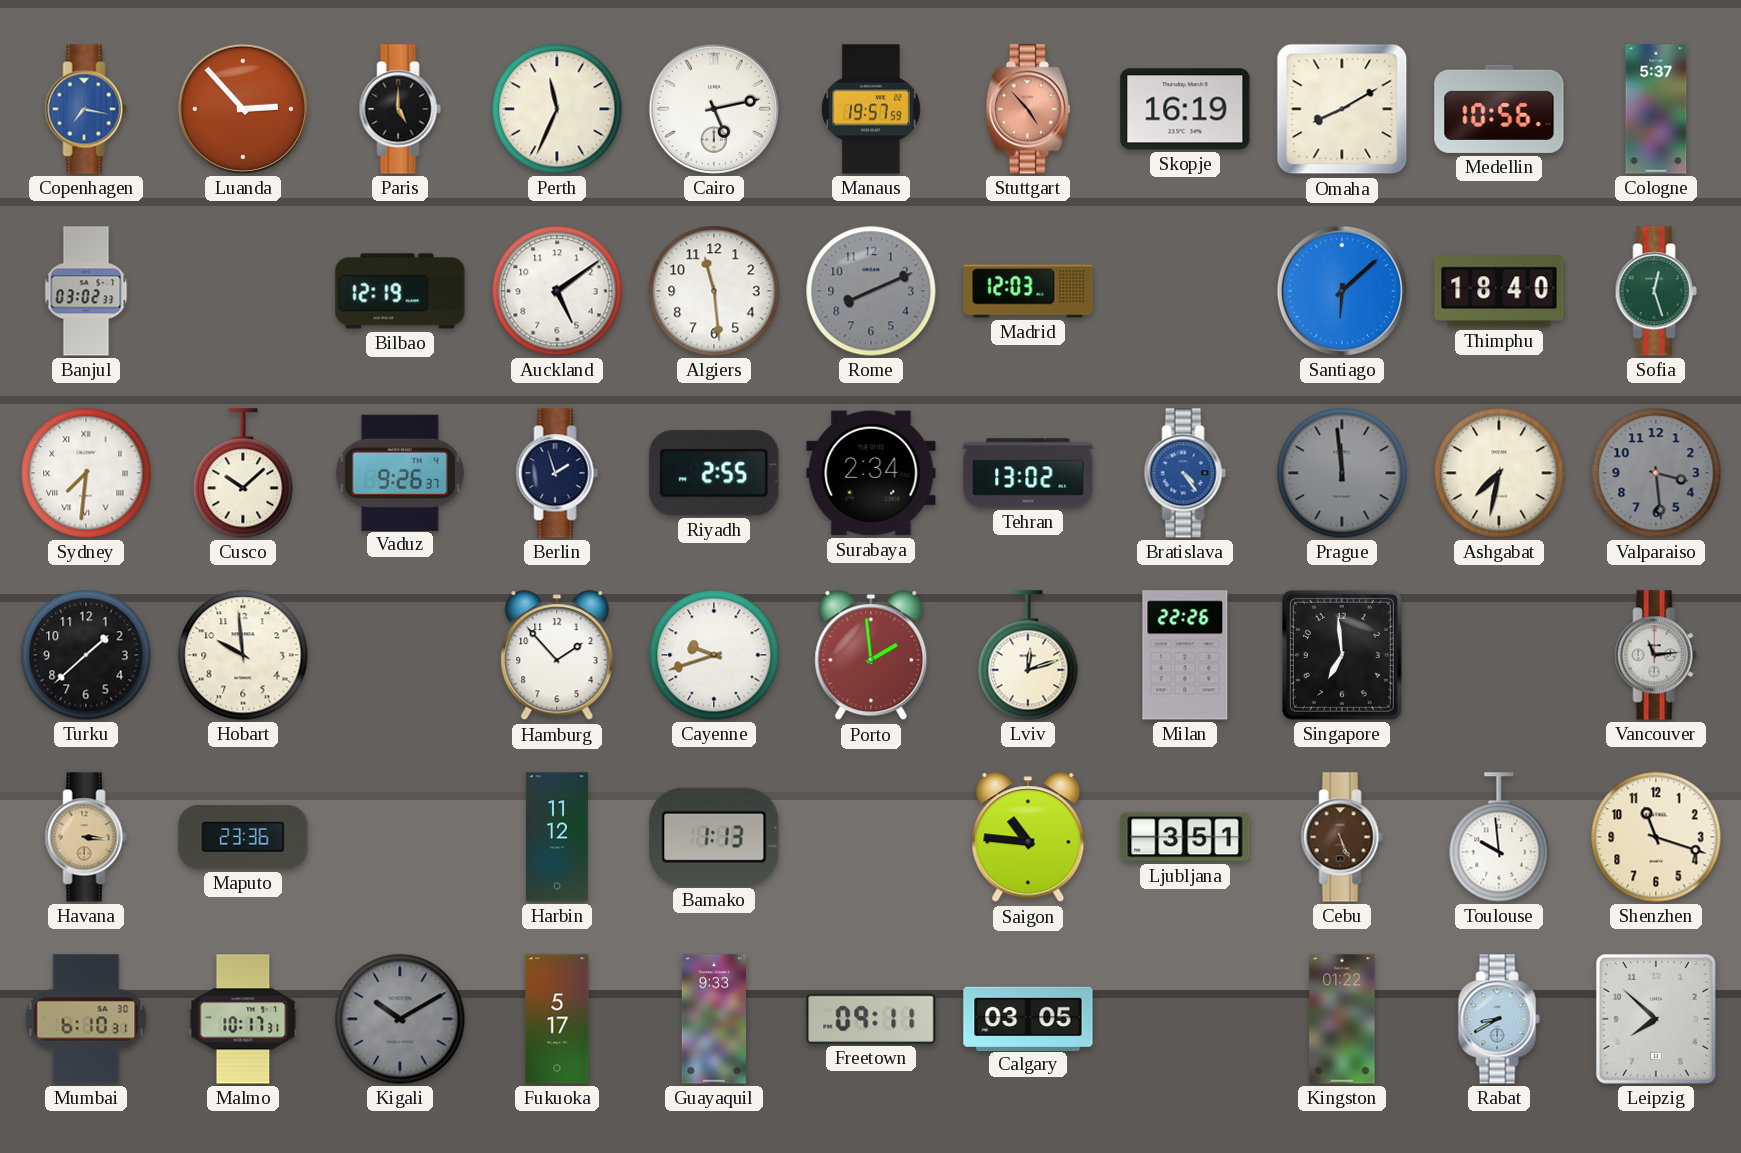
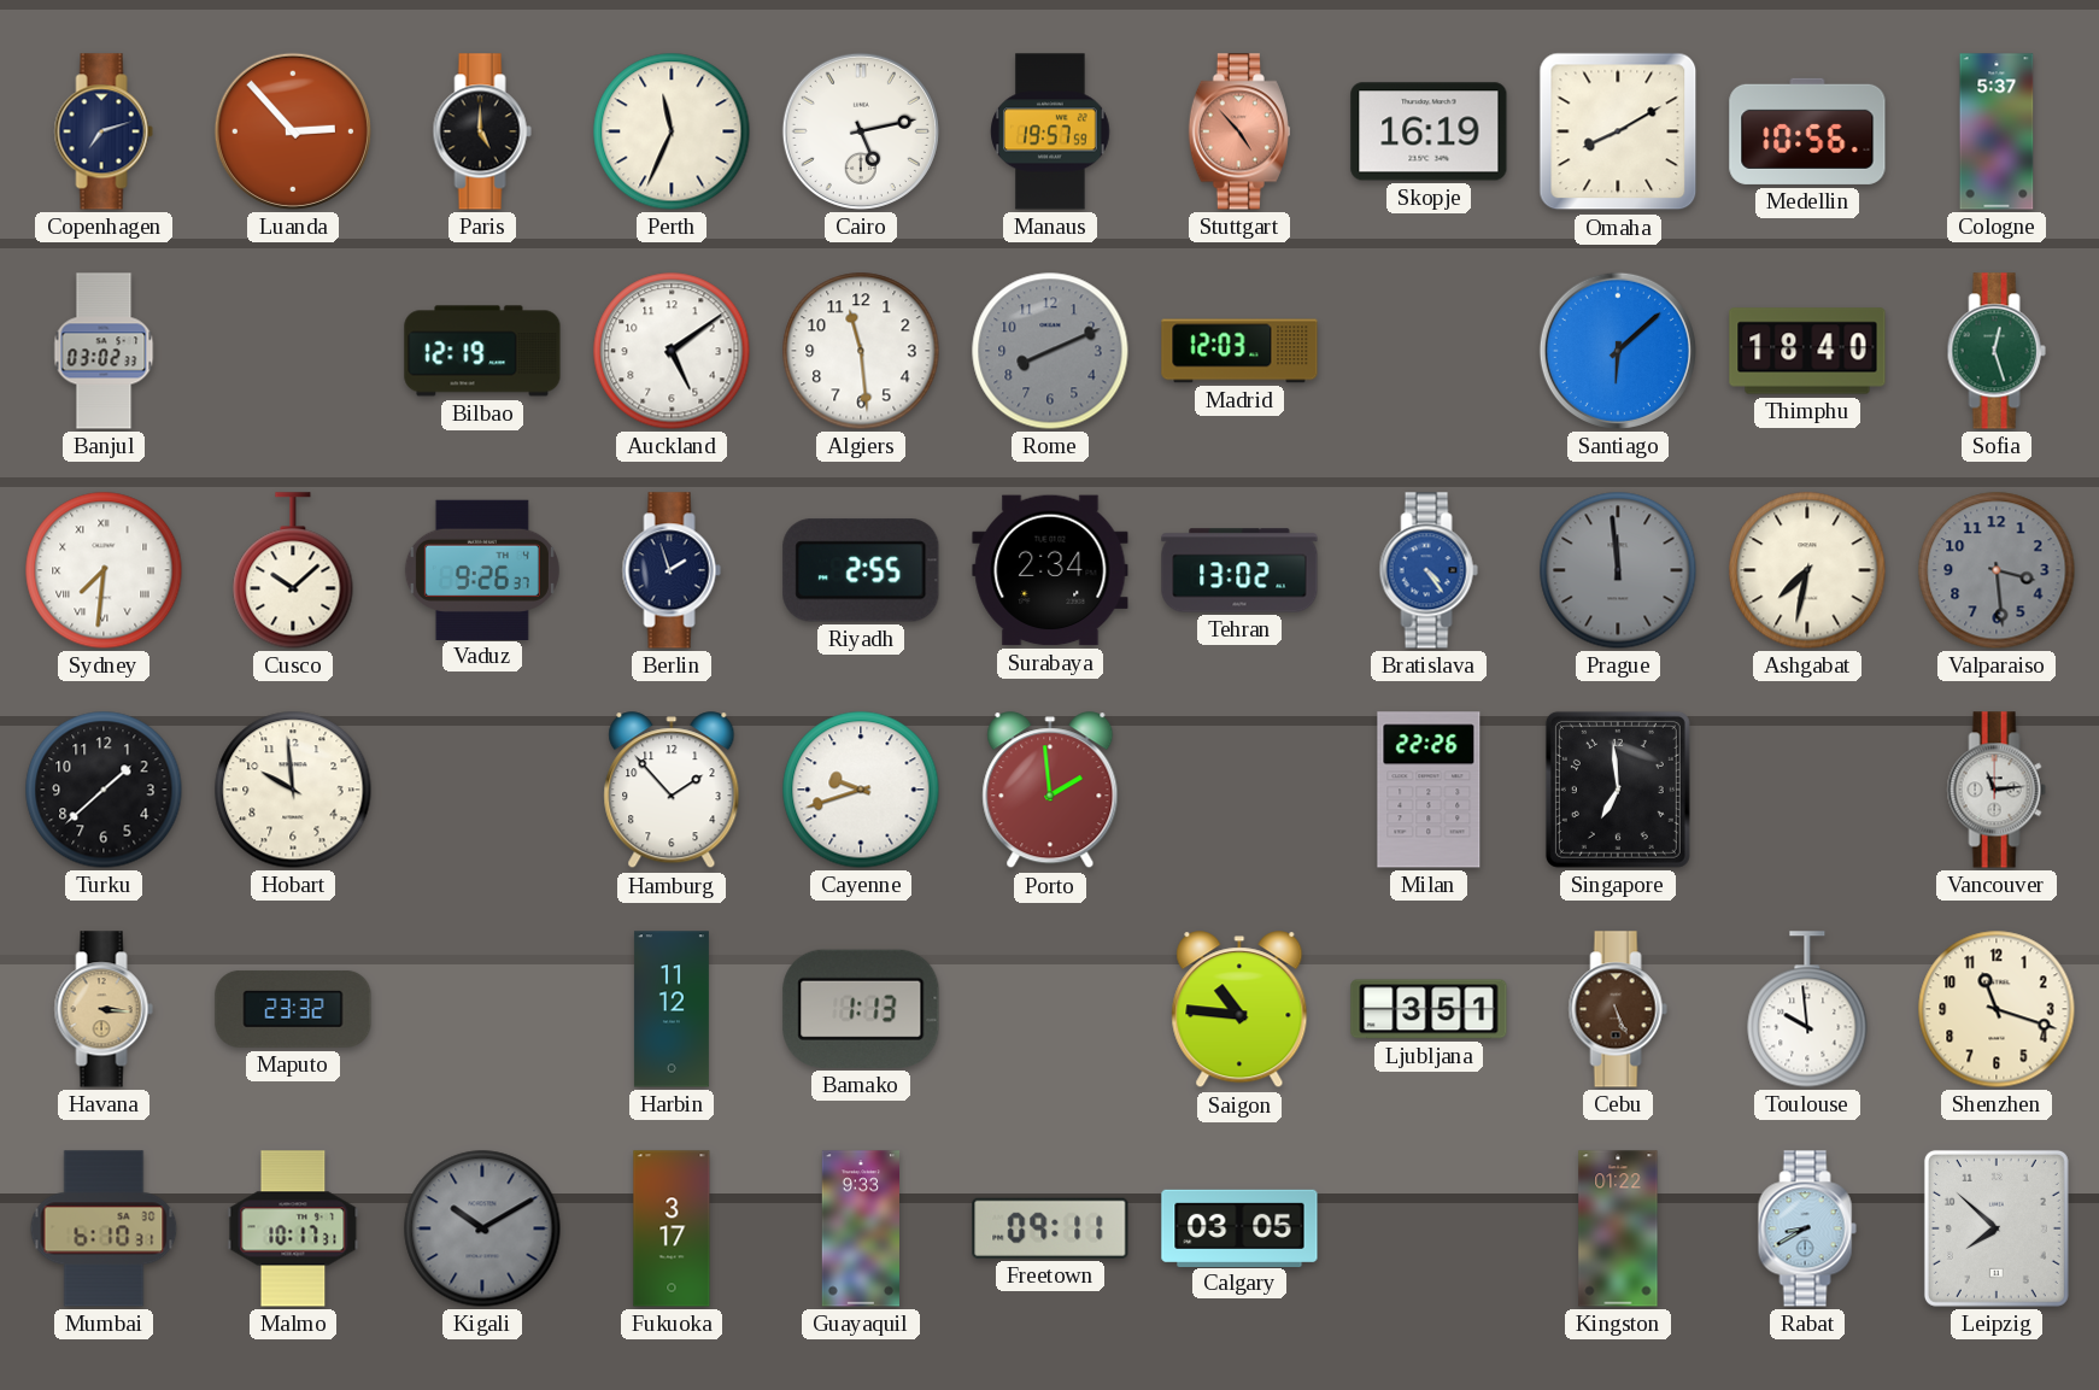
Copenhagen: 7:17 -> 7:12
Copenhagen dial: blue -> navy
Lviv: 12:12 -> none
Maputo: 23:36 -> 23:32
Fukuoka: 5:17 -> 3:17
